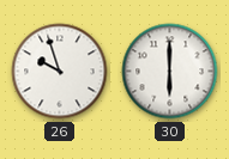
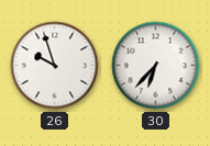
30: 6:00 -> 6:37
